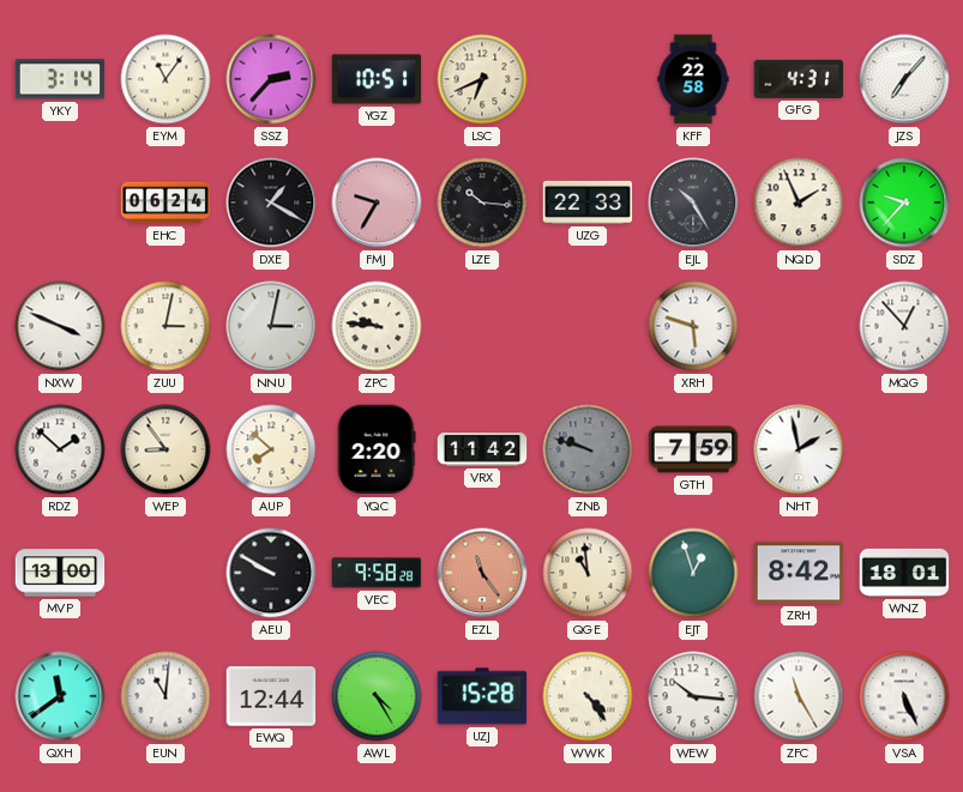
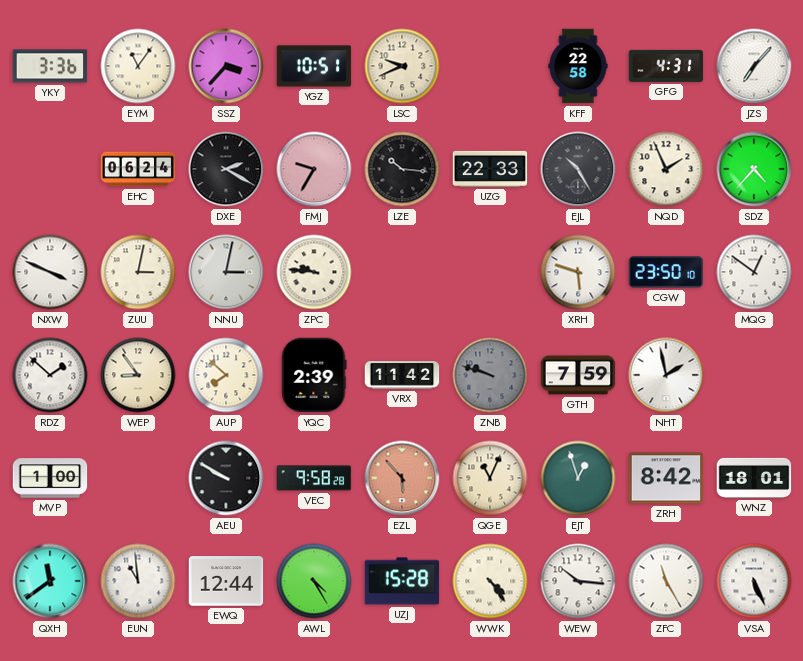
YKY: 3:14 -> 3:36
SSZ: 2:37 -> 3:37
LSC: 6:41 -> 9:41
DXE: 1:20 -> 2:20
SDZ: 9:37 -> 4:37
CGW: none -> 23:50
MQG: 12:53 -> 12:51
YQC: 2:20 -> 2:39
MVP: 13:00 -> 1:00
EZL: 11:24 -> 5:53
QGE: 10:59 -> 11:04
EUN: 11:01 -> 10:59
